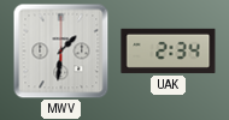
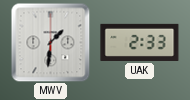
UAK: 2:34 -> 2:33
